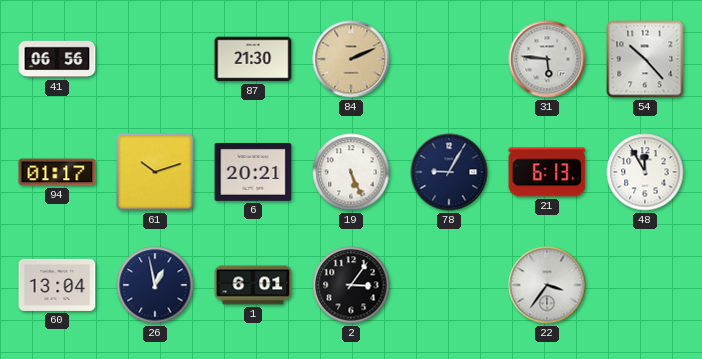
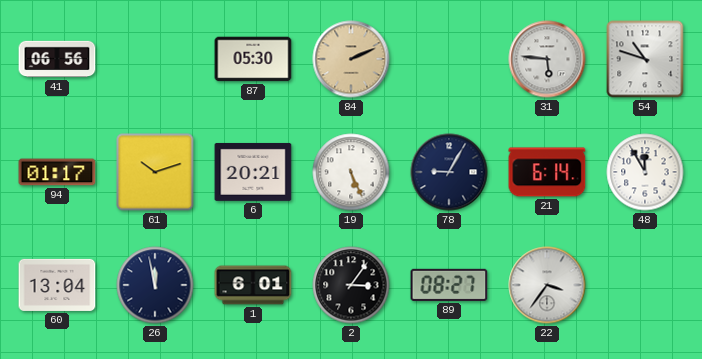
87: 21:30 -> 05:30
54: 10:23 -> 10:48
21: 6:13 -> 6:14
26: 12:58 -> 11:58
89: none -> 08:27
